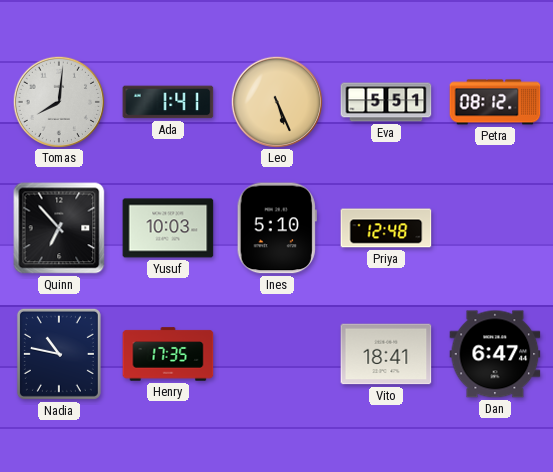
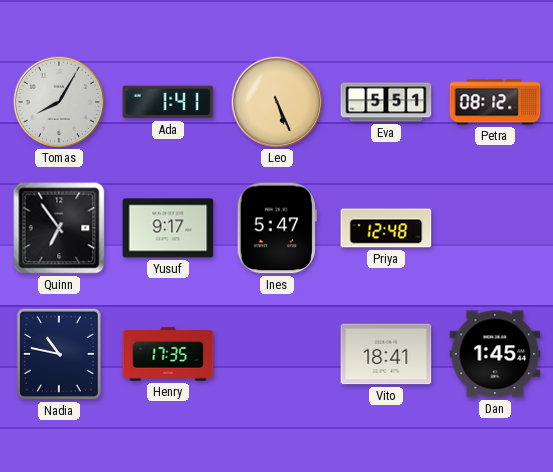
Tomas: 8:01 -> 8:05
Quinn: 6:53 -> 6:54
Yusuf: 10:03 -> 9:17
Ines: 5:10 -> 5:47
Dan: 6:47 -> 1:45
